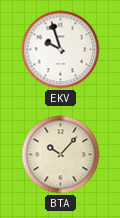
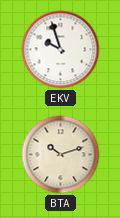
BTA: 10:07 -> 10:12
